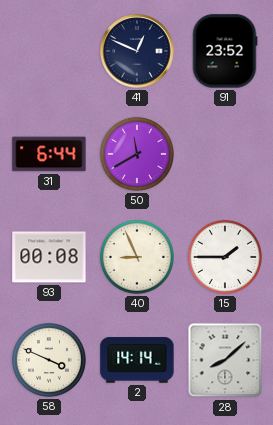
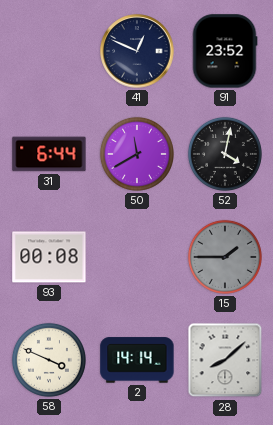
52: none -> 4:02
40: 8:56 -> none
15 dial: white -> grey
